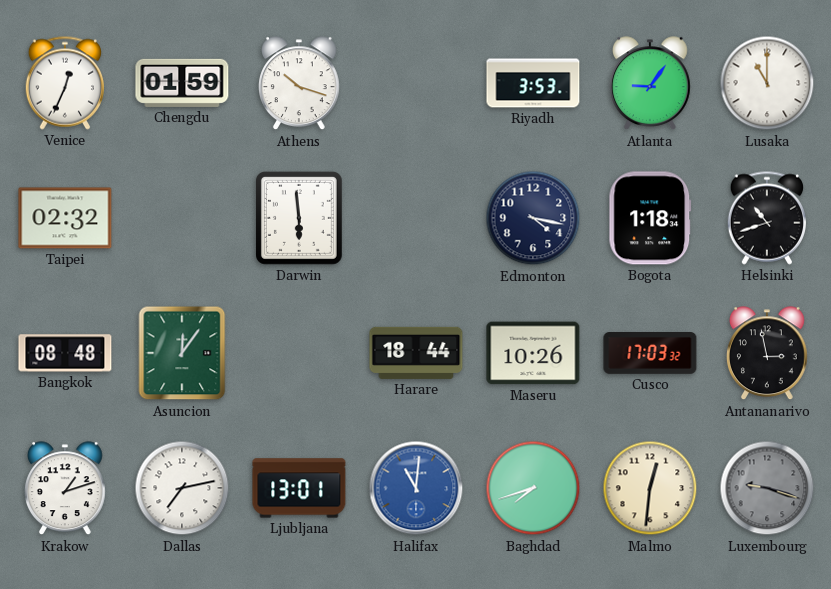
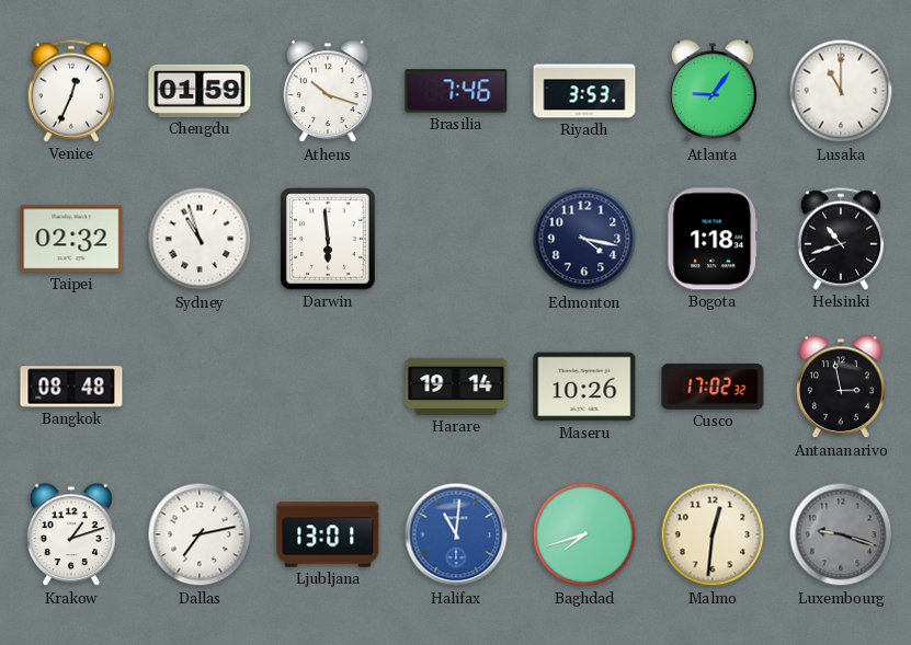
Brasilia: none -> 7:46
Sydney: none -> 10:57
Asuncion: 12:06 -> none
Harare: 18:44 -> 19:14
Cusco: 17:03 -> 17:02
